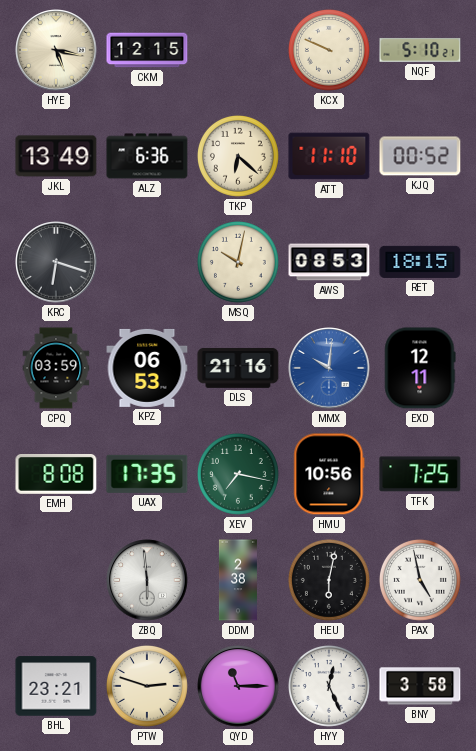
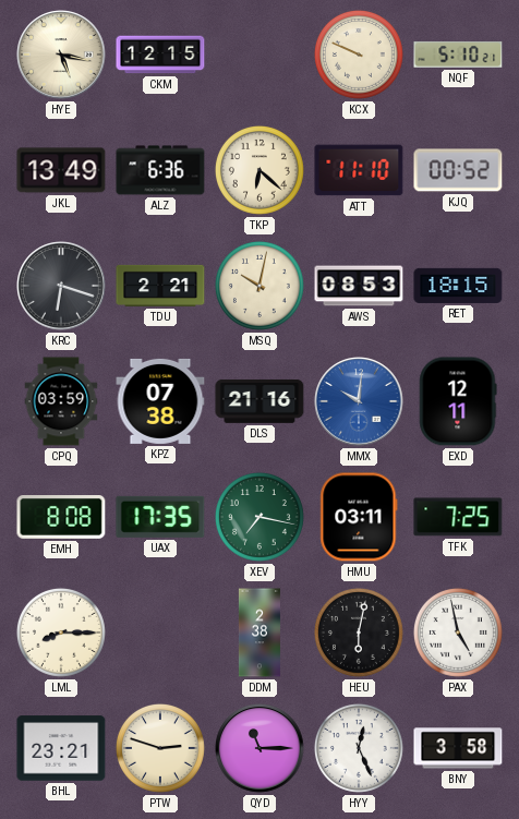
TDU: none -> 2:21
KPZ: 06:53 -> 07:38
HMU: 10:56 -> 03:11
LML: none -> 8:15
ZBQ: 5:59 -> none
